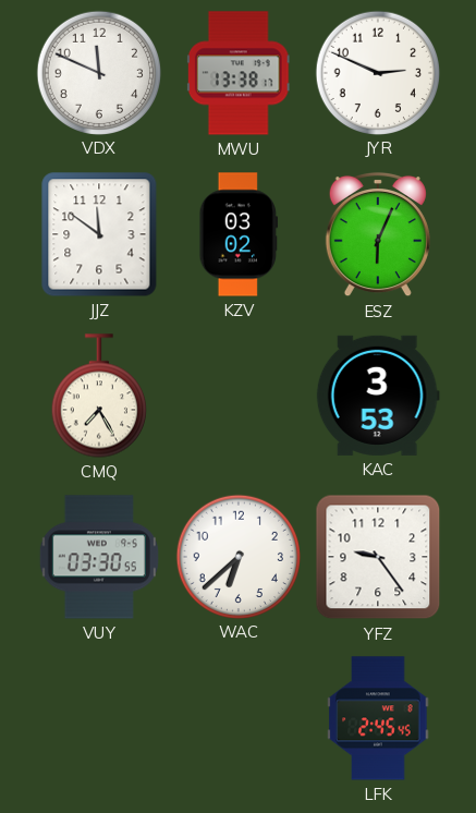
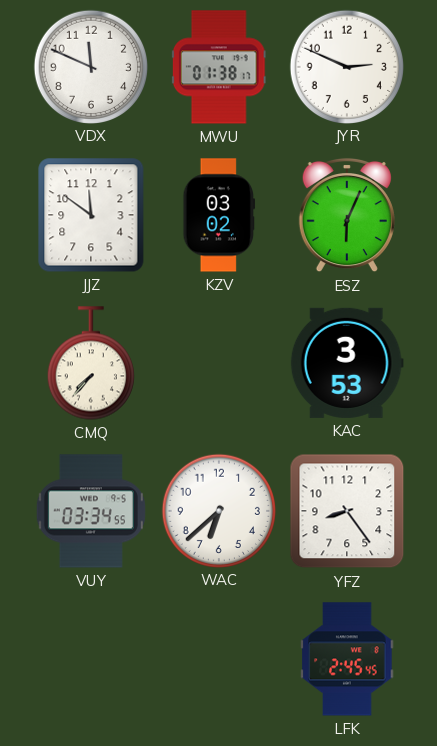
MWU: 13:38 -> 01:38
CMQ: 7:25 -> 7:37
VUY: 03:30 -> 03:34
YFZ: 9:24 -> 8:24
